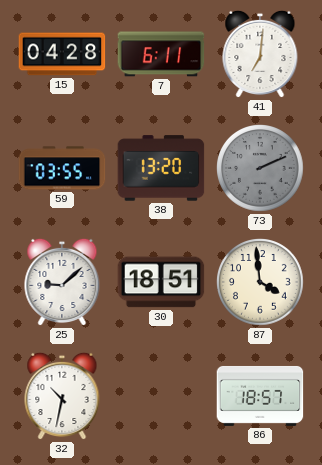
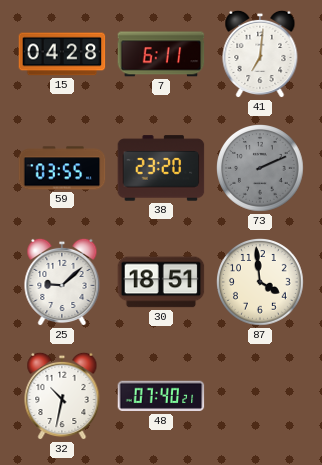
38: 13:20 -> 23:20
48: none -> 07:40
86: 18:57 -> none
